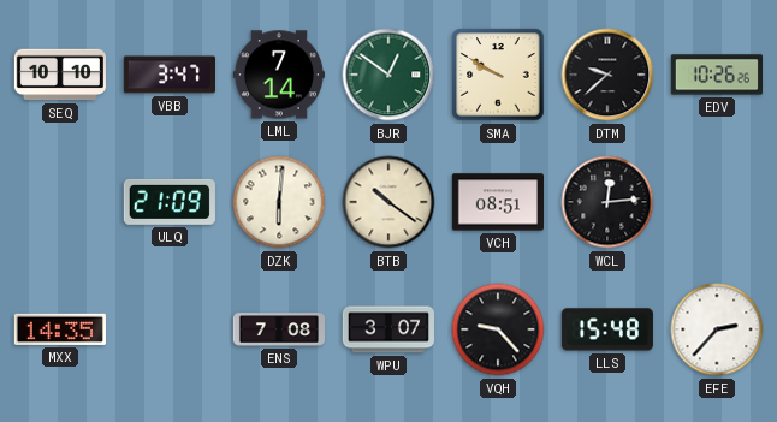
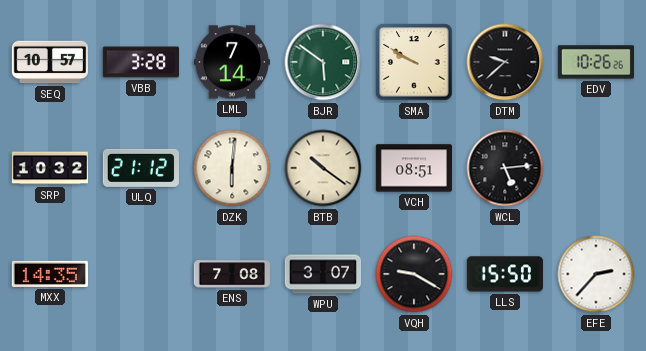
SEQ: 10:10 -> 10:57
VBB: 3:47 -> 3:28
BJR: 12:51 -> 5:51
SRP: none -> 10:32
ULQ: 21:09 -> 21:12
WCL: 12:14 -> 5:14
VQH: 9:23 -> 9:20
LLS: 15:48 -> 15:50
